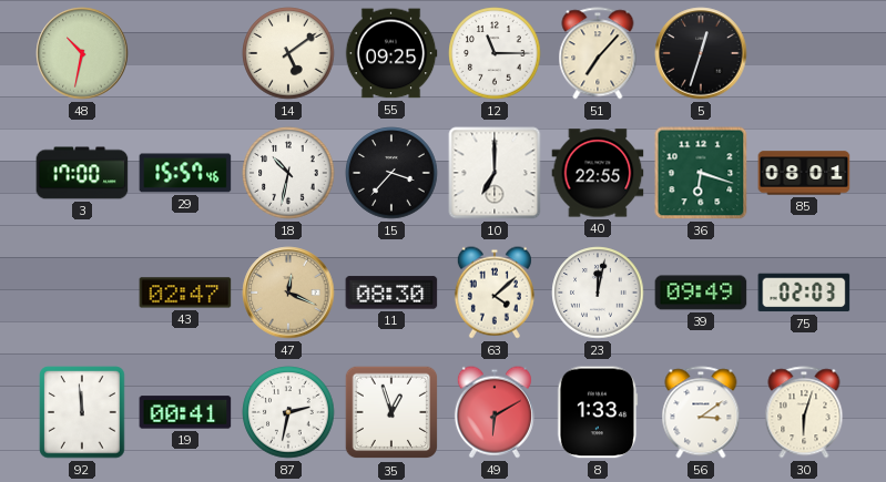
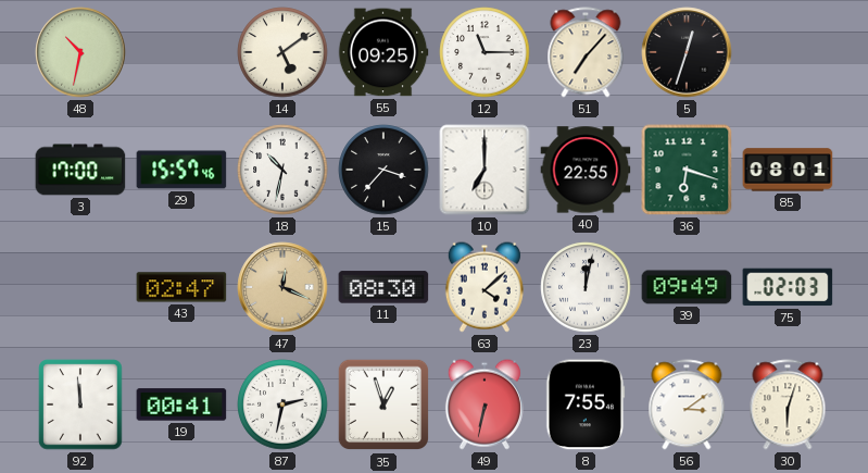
49: 6:10 -> 6:32
8: 1:33 -> 7:55
